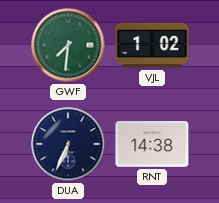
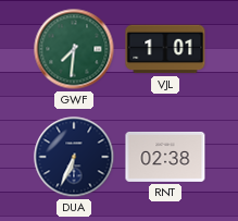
VJL: 1:02 -> 1:01
RNT: 14:38 -> 02:38
